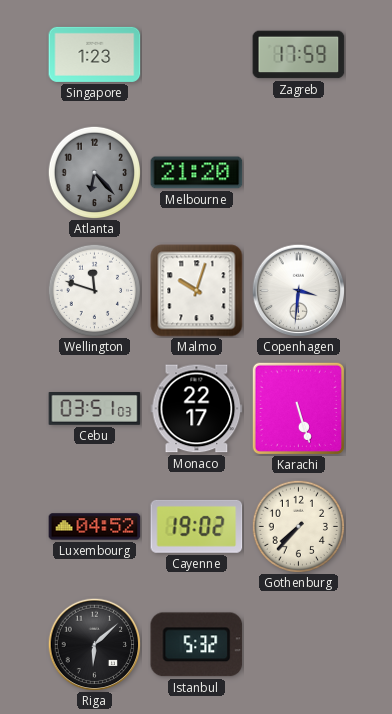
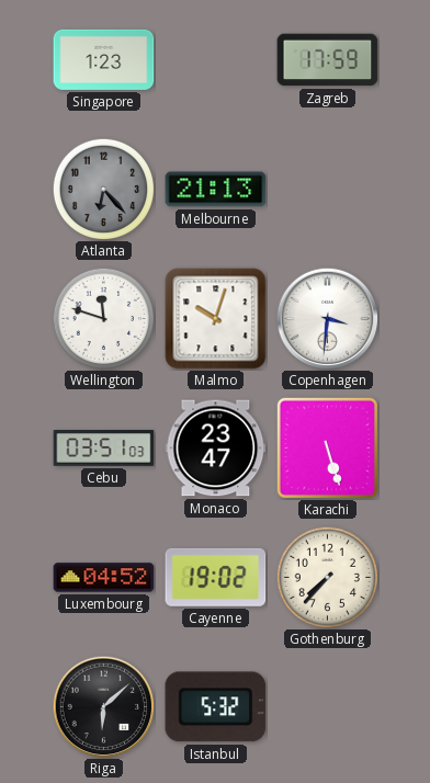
Melbourne: 21:20 -> 21:13
Monaco: 22:17 -> 23:47
